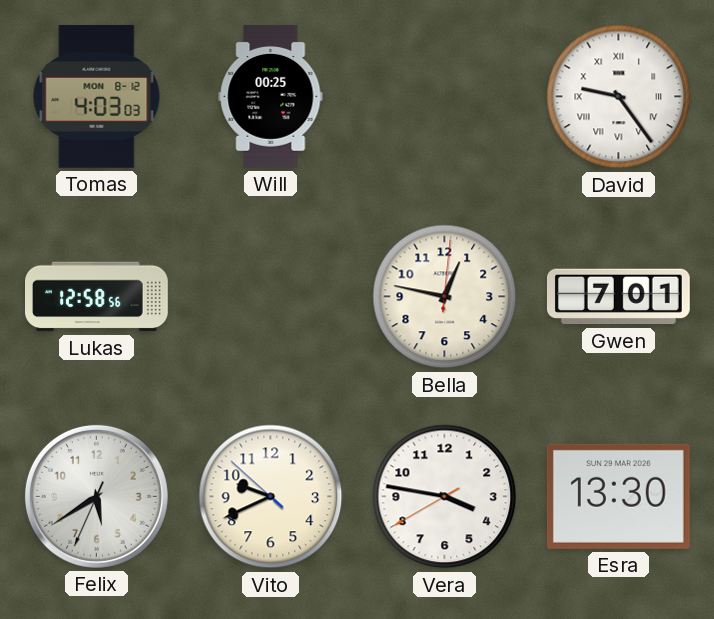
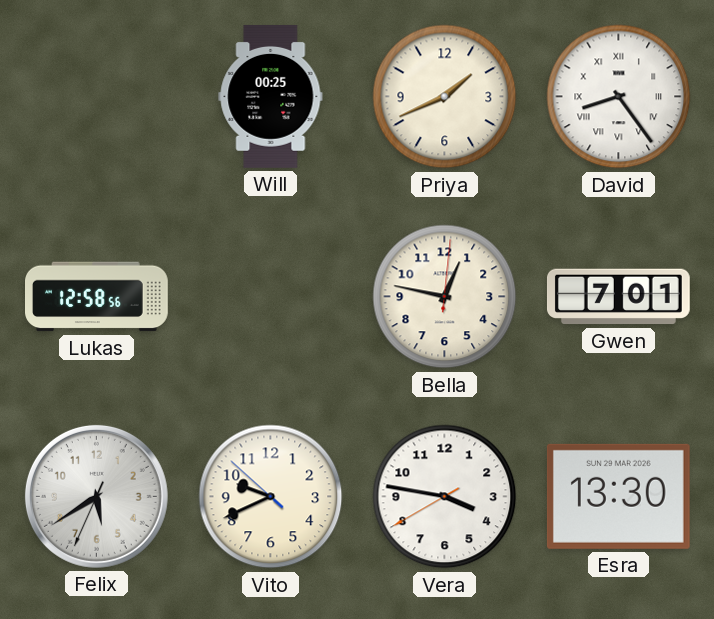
Tomas: 4:03 -> none
Priya: none -> 1:41
David: 9:24 -> 8:24
